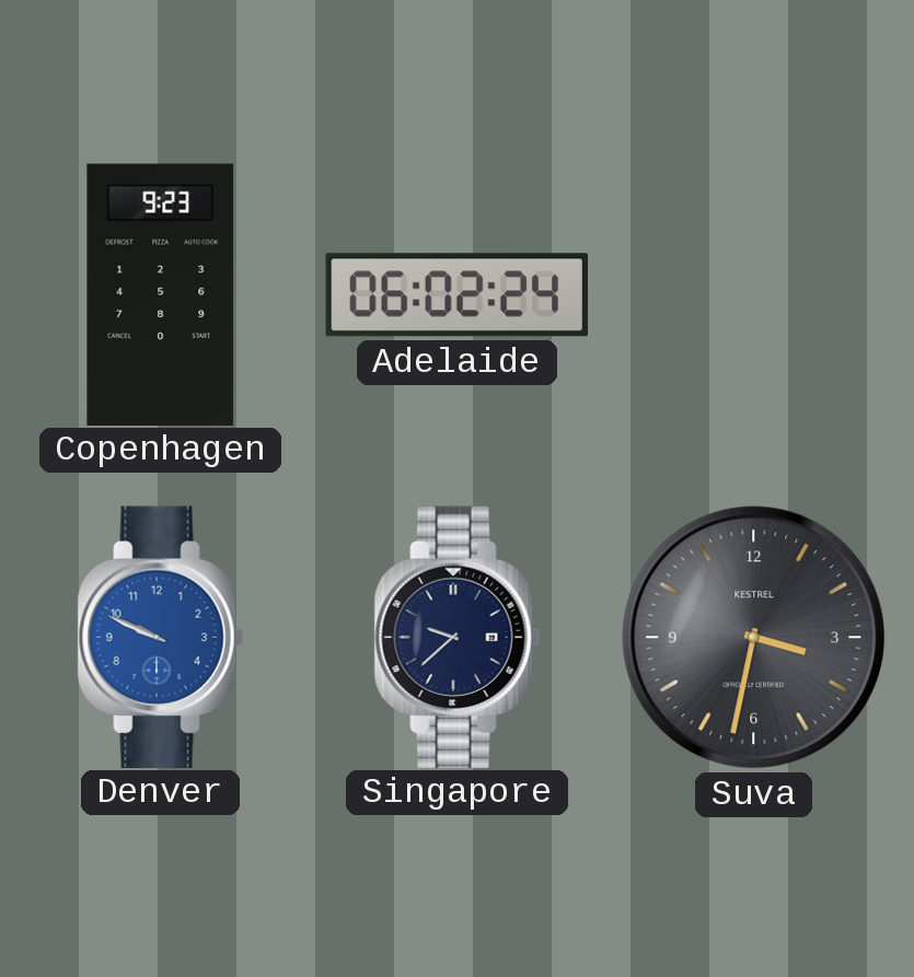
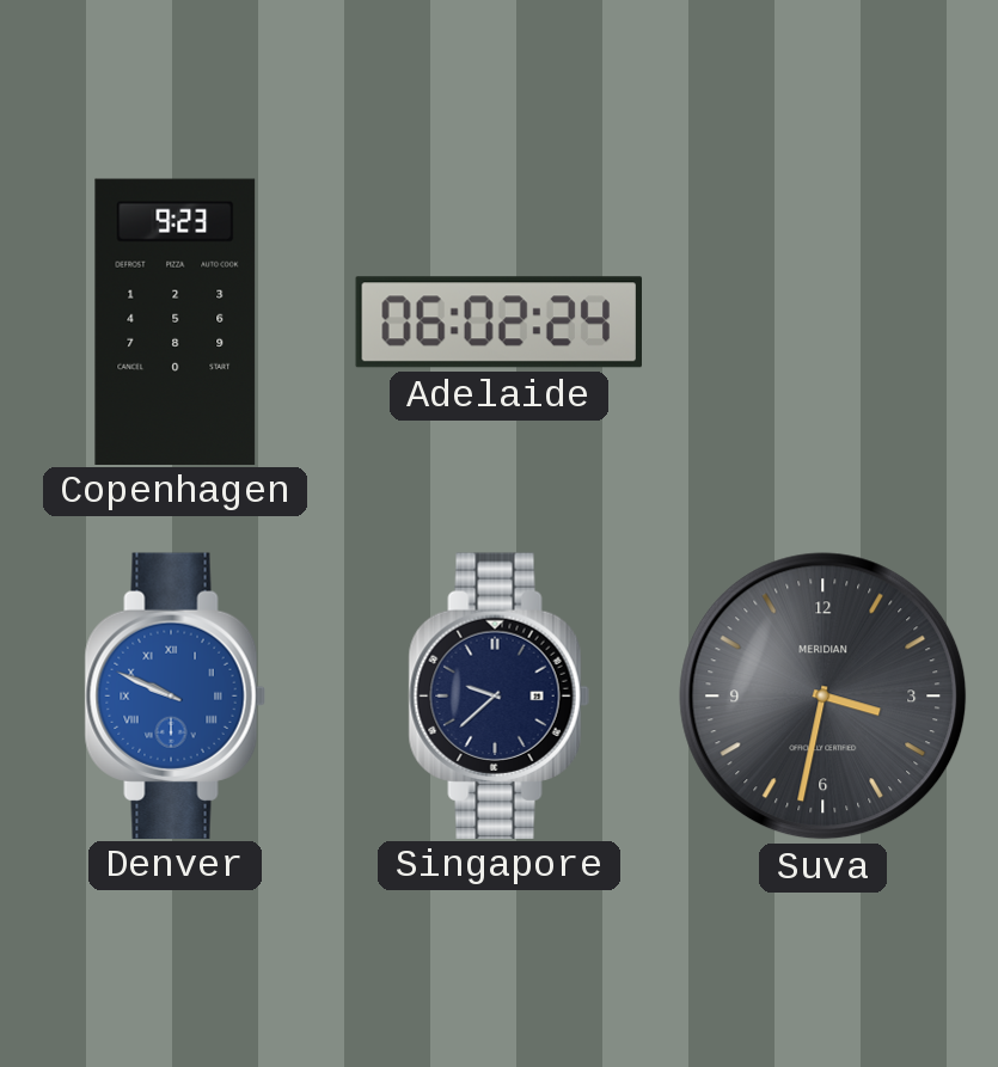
Denver numerals: Arabic -> Roman
Suva brand: KESTREL -> MERIDIAN
